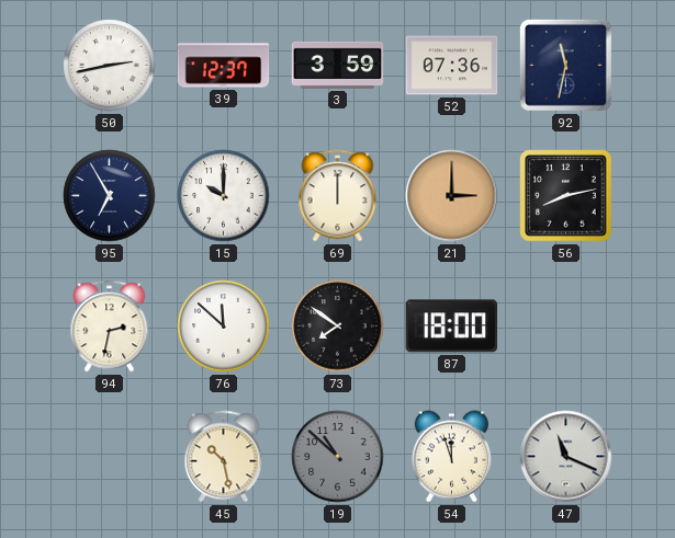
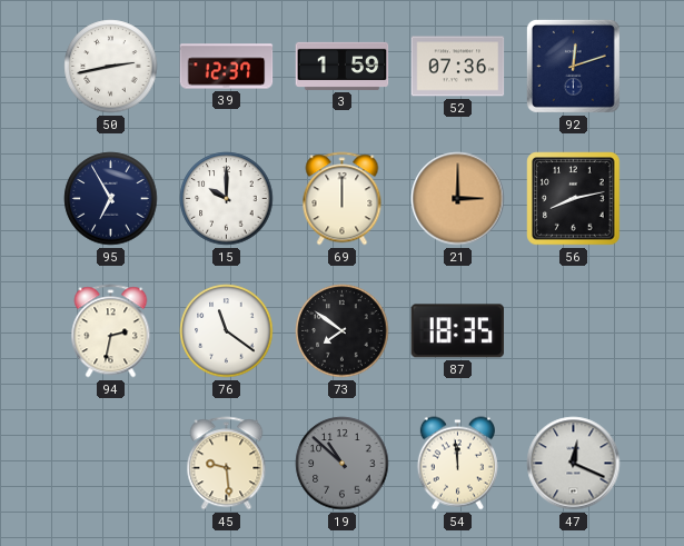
3: 3:59 -> 1:59
92: 11:32 -> 12:12
76: 11:52 -> 11:21
87: 18:00 -> 18:35
45: 10:28 -> 9:29
54: 11:57 -> 11:59
47: 11:19 -> 12:19
